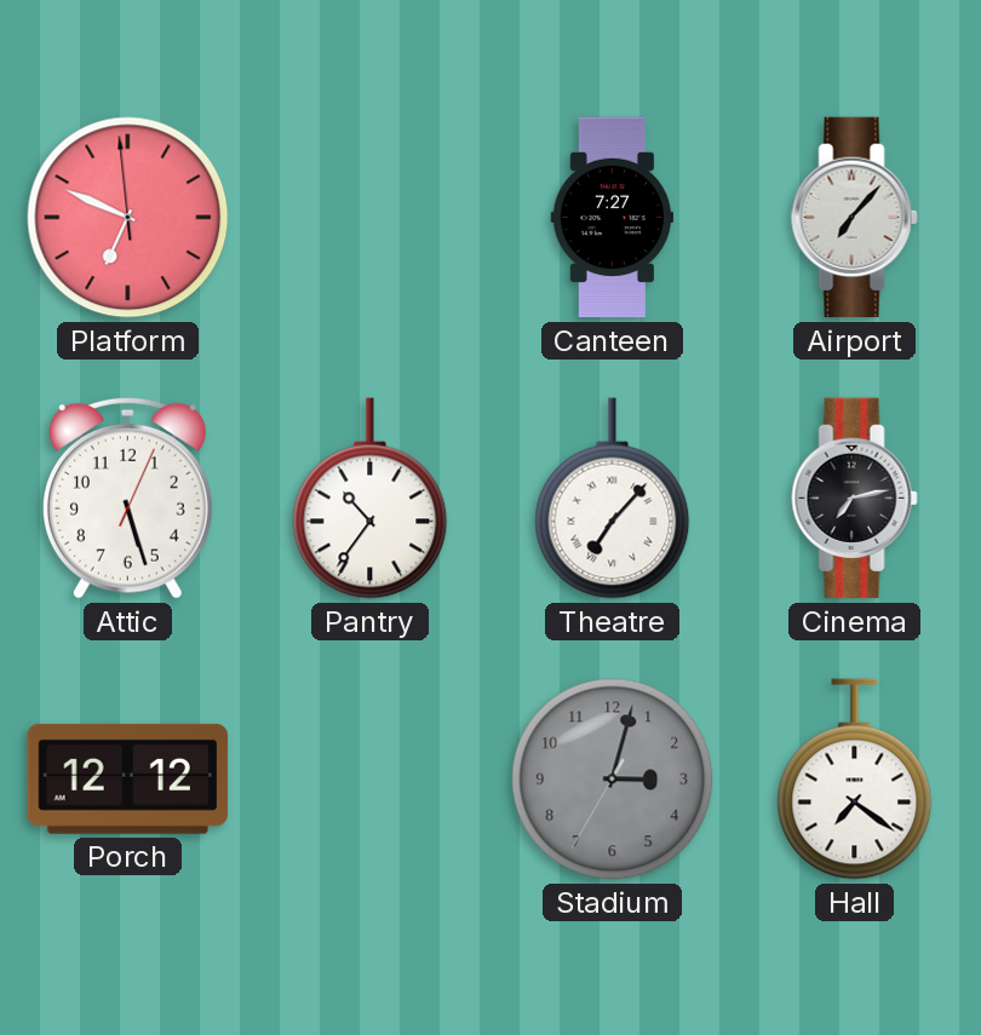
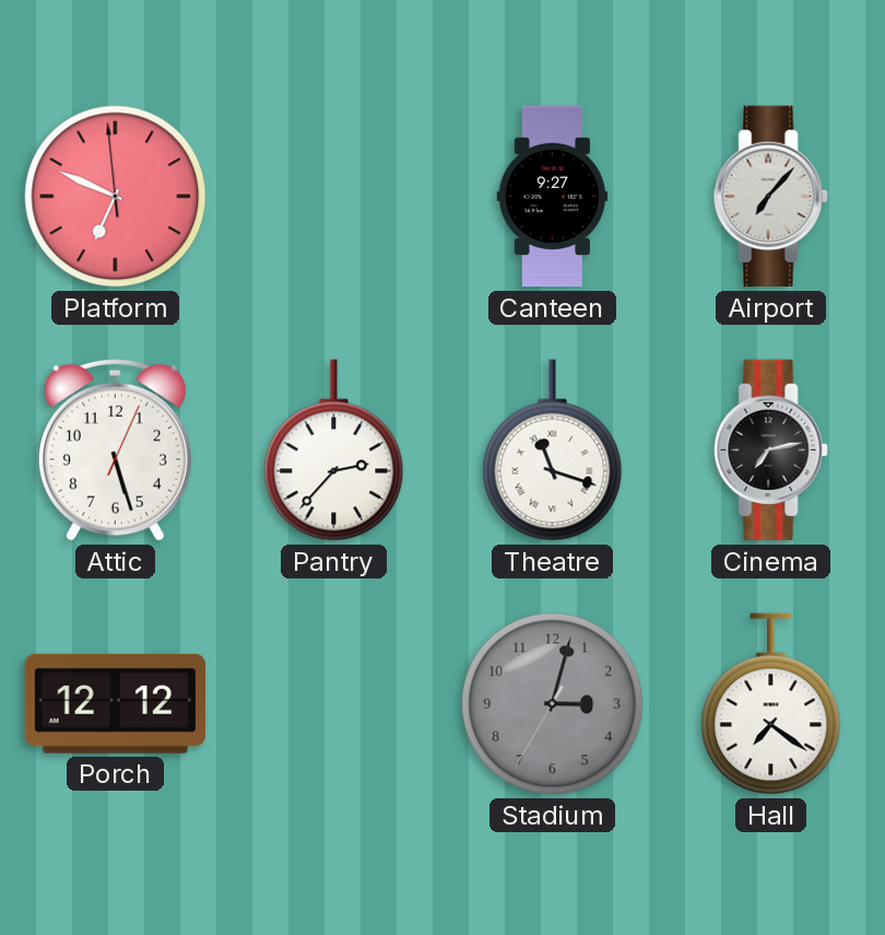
Canteen: 7:27 -> 9:27
Pantry: 10:36 -> 2:37
Theatre: 7:07 -> 11:18
